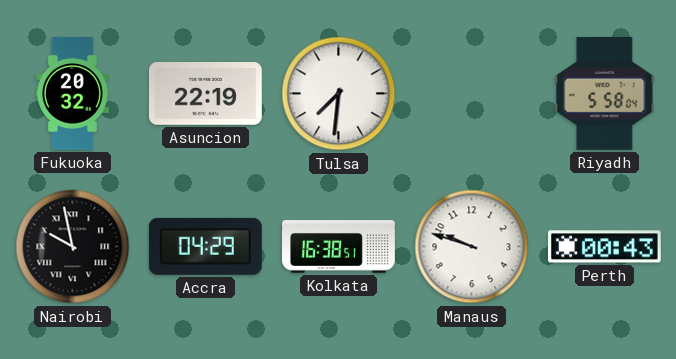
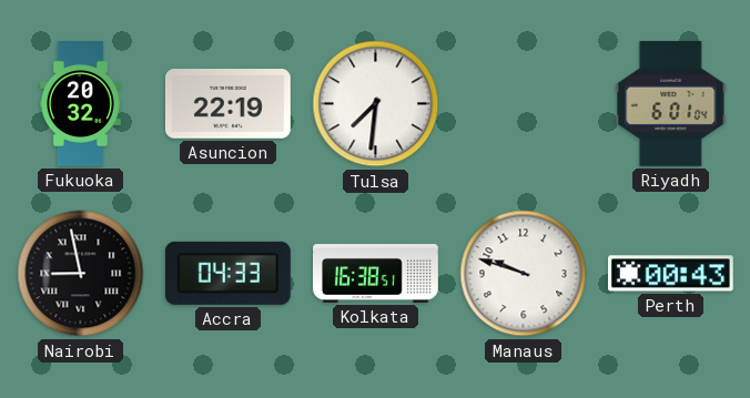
Riyadh: 5:58 -> 6:01
Nairobi: 9:58 -> 8:58
Accra: 04:29 -> 04:33
